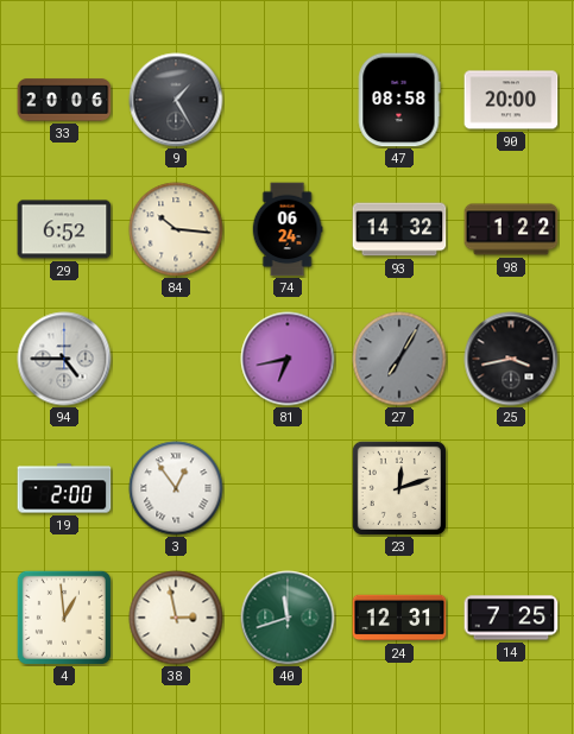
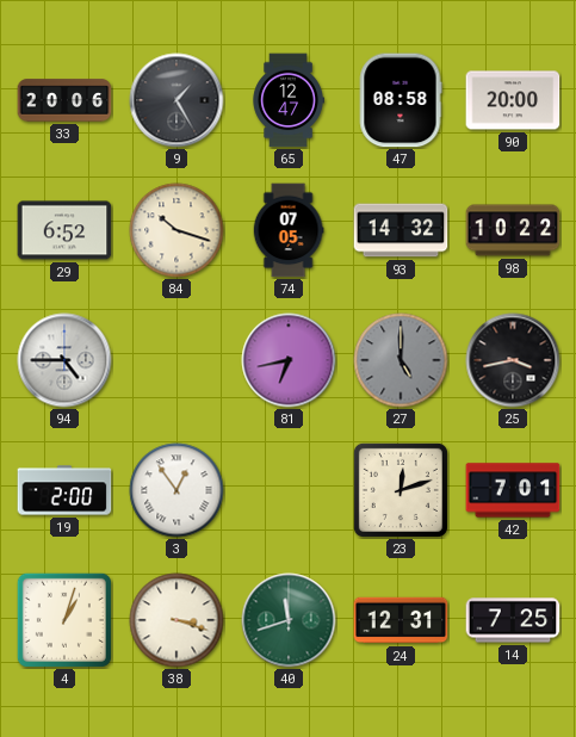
65: none -> 12:47
84: 10:16 -> 10:18
74: 06:24 -> 07:05
98: 1:22 -> 10:22
27: 7:05 -> 5:00
42: none -> 7:01
4: 12:59 -> 1:03
38: 2:58 -> 3:18
